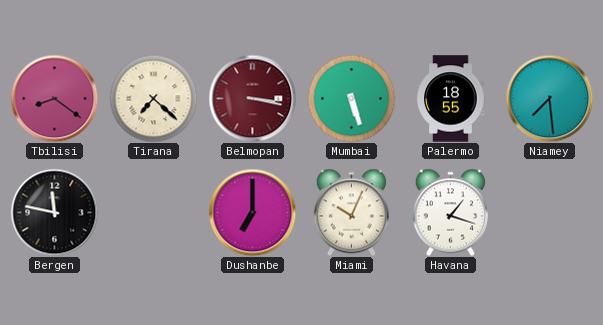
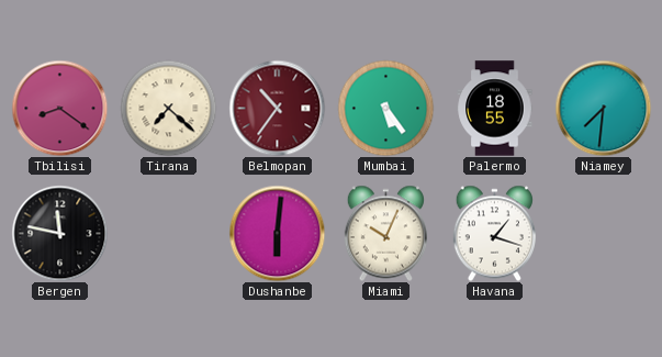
Belmopan: 3:17 -> 10:36
Mumbai: 5:27 -> 5:24
Niamey: 7:29 -> 7:31
Dushanbe: 7:00 -> 6:01
